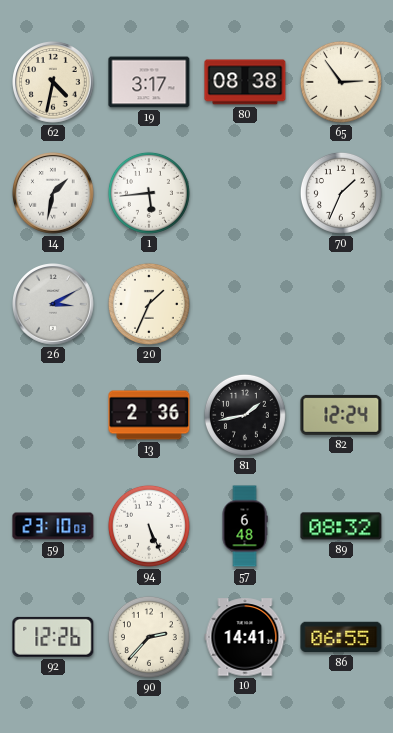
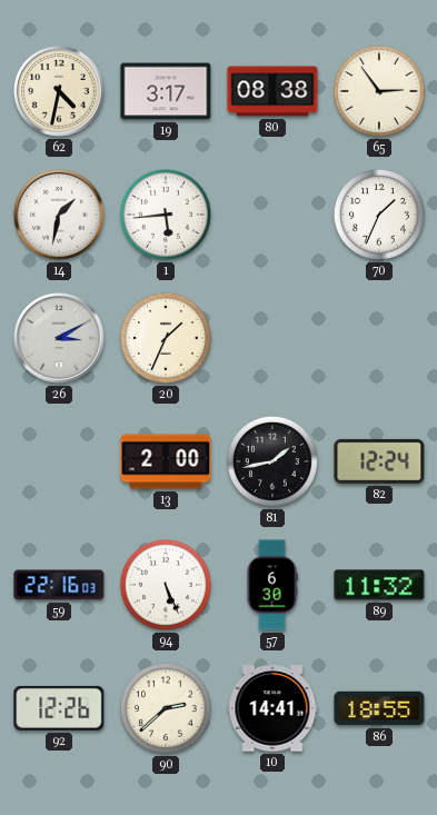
13: 2:36 -> 2:00
59: 23:10 -> 22:16
57: 6:48 -> 6:30
89: 08:32 -> 11:32
90: 2:37 -> 2:38
86: 06:55 -> 18:55
